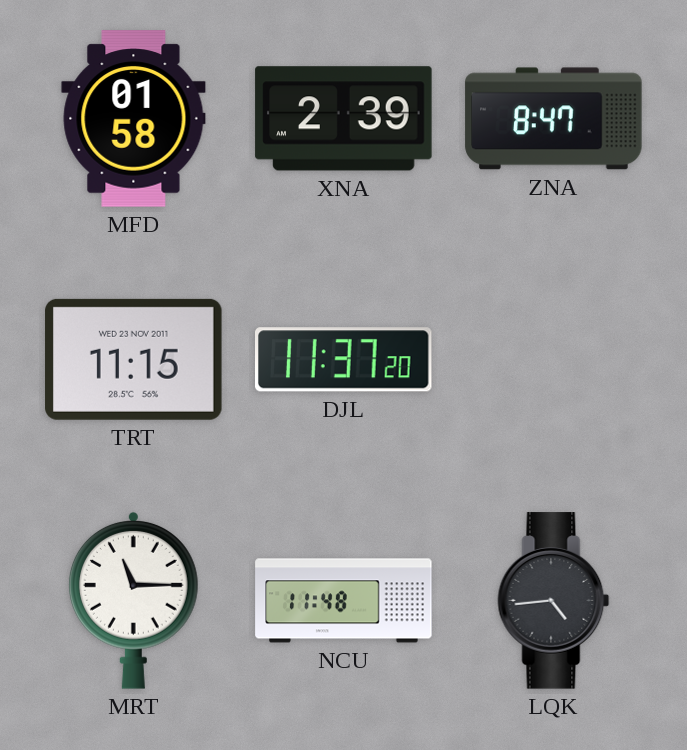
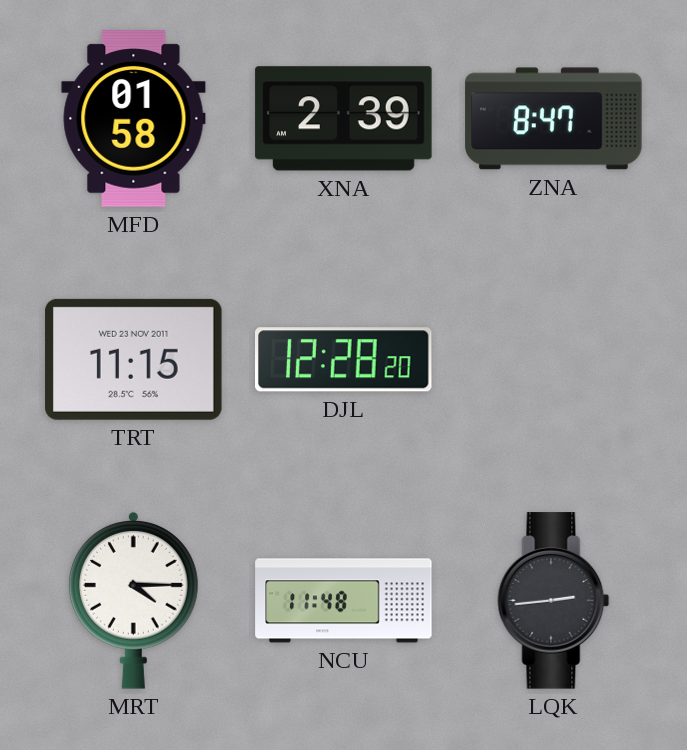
DJL: 11:37 -> 12:28
MRT: 11:15 -> 4:15
LQK: 4:44 -> 2:44
